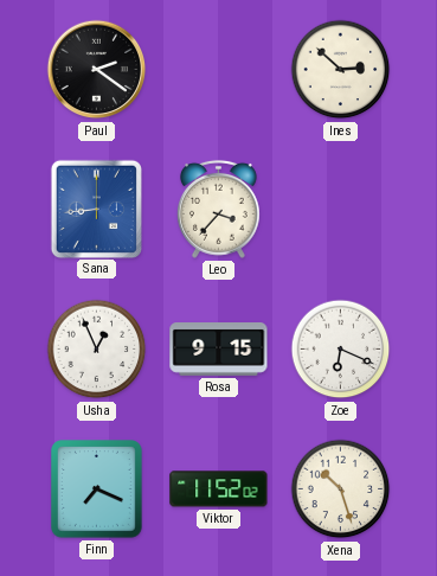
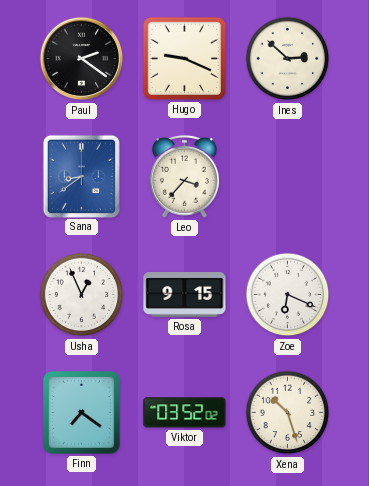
Hugo: none -> 9:19
Sana: 8:44 -> 8:39
Finn: 7:19 -> 7:21
Viktor: 11:52 -> 03:52
